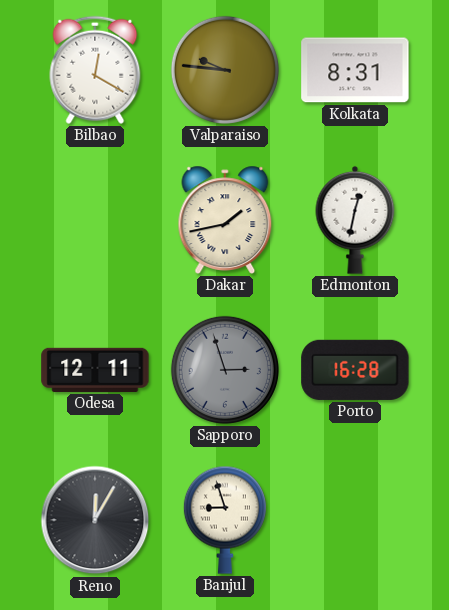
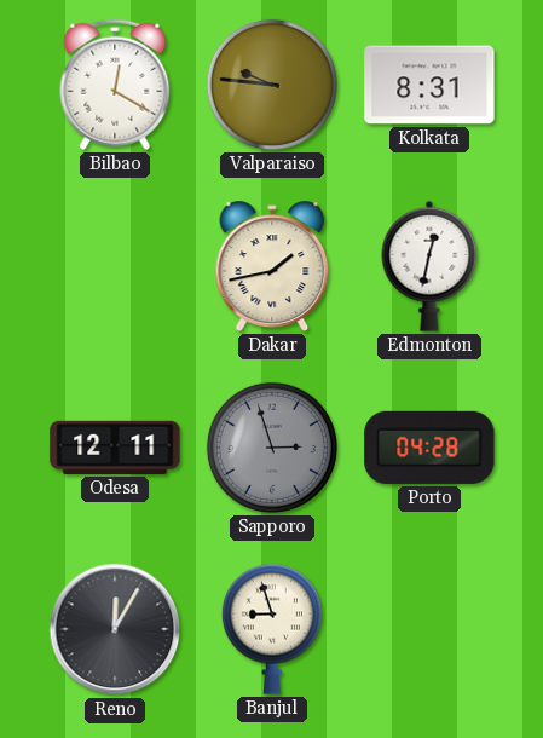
Porto: 16:28 -> 04:28
